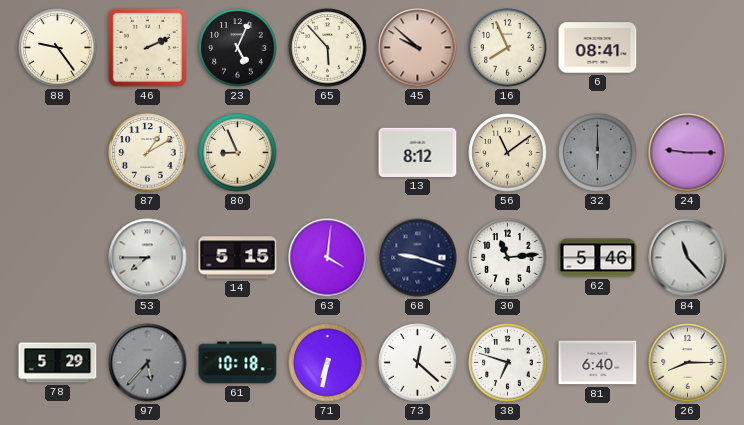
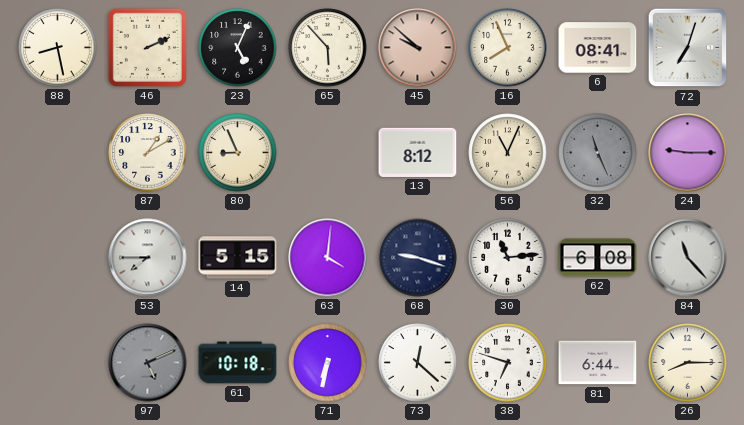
88: 9:24 -> 8:28
72: none -> 7:03
56: 11:09 -> 11:04
32: 6:00 -> 11:26
62: 5:46 -> 6:08
78: 5:29 -> none
97: 5:37 -> 5:11
81: 6:40 -> 6:44
